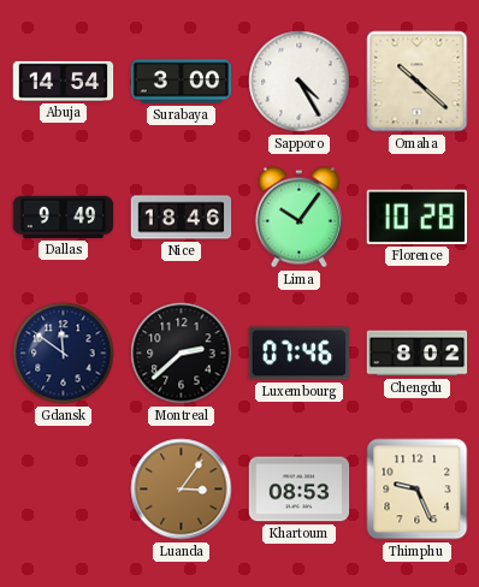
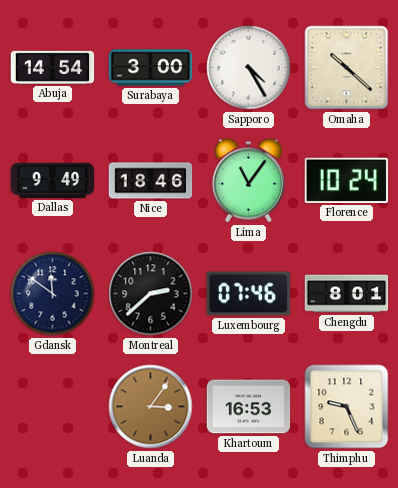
Lima: 10:06 -> 11:06
Florence: 10:28 -> 10:24
Chengdu: 8:02 -> 8:01
Khartoum: 08:53 -> 16:53
